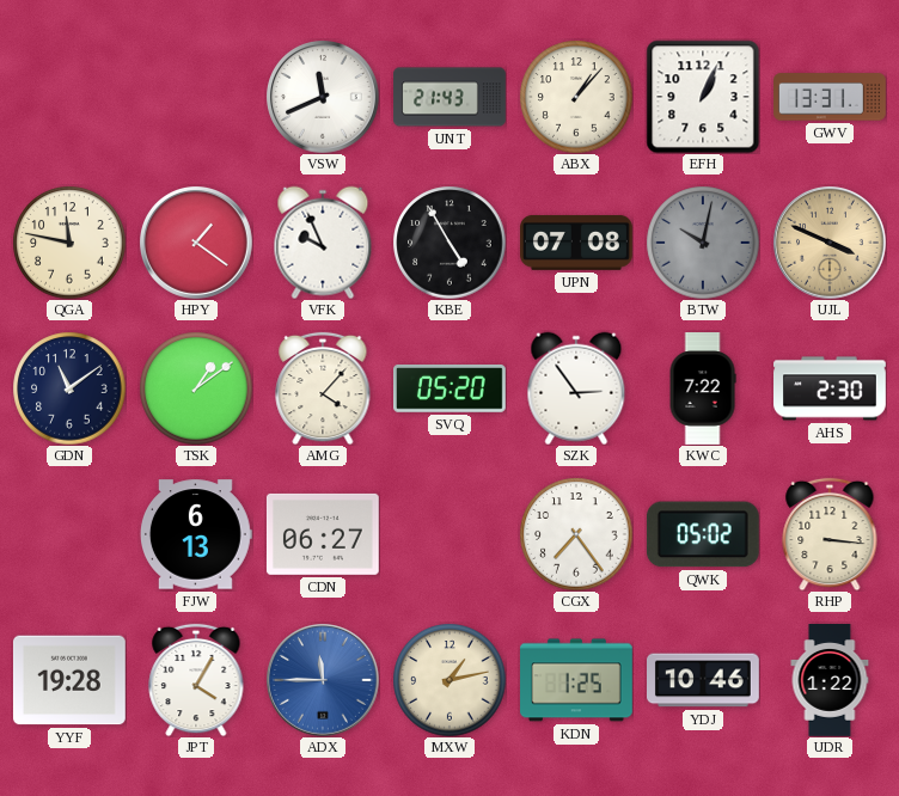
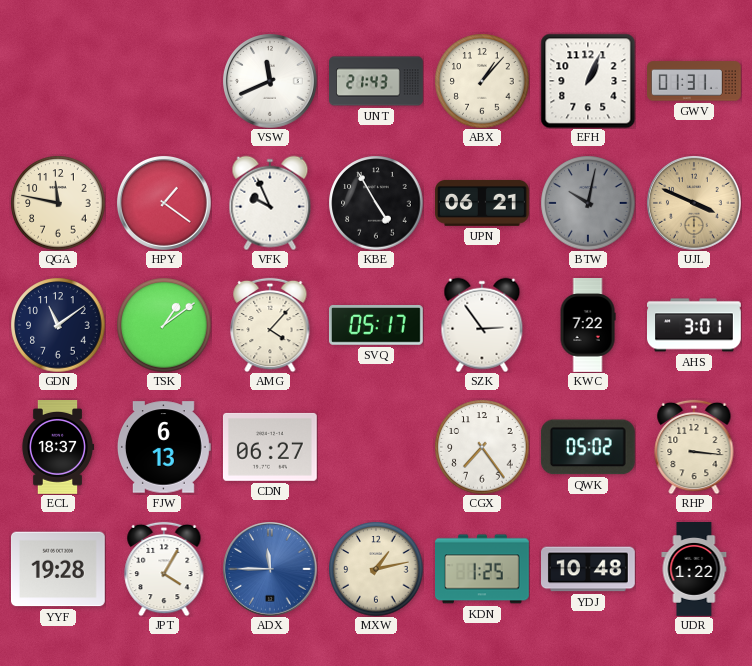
GWV: 13:31 -> 01:31
UPN: 07:08 -> 06:21
SVQ: 05:20 -> 05:17
AHS: 2:30 -> 3:01
ECL: none -> 18:37
YDJ: 10:46 -> 10:48
